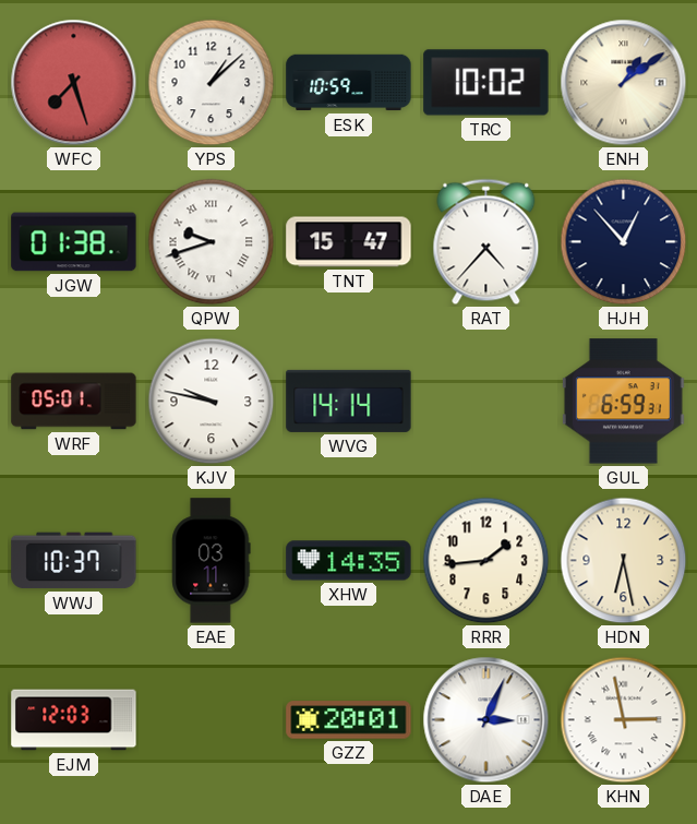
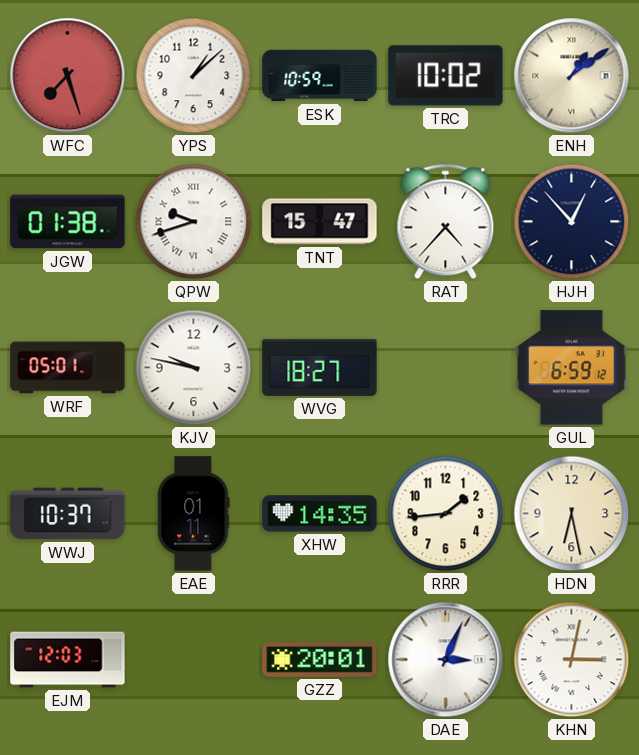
WVG: 14:14 -> 18:27
GUL: 6:59:31 -> 6:59:12
EAE: 03:11 -> 01:11
KHN: 2:58 -> 3:02
